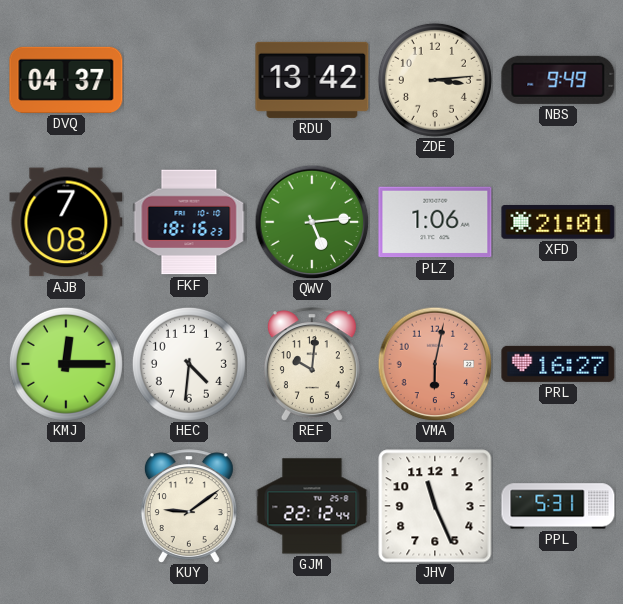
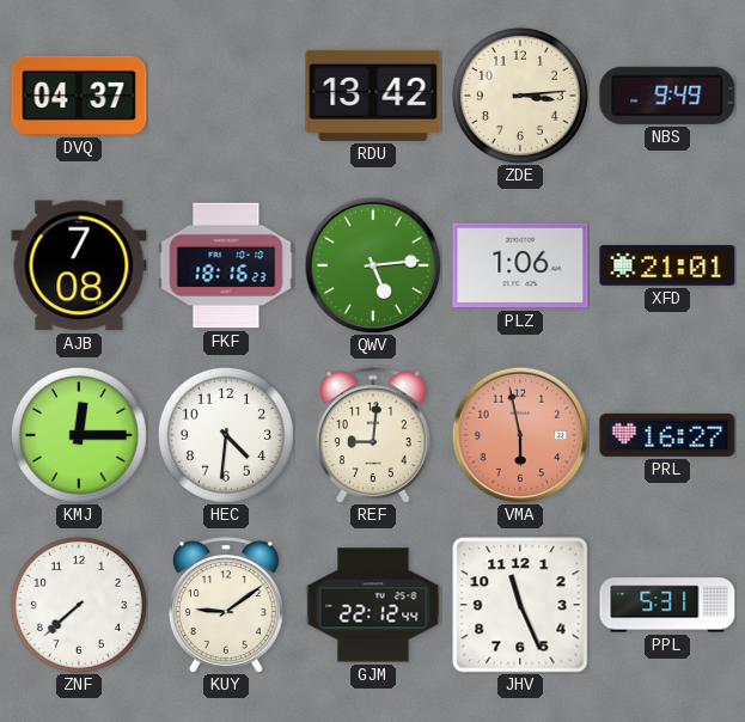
REF: 10:01 -> 9:01
VMA: 6:02 -> 5:58
ZNF: none -> 7:38
